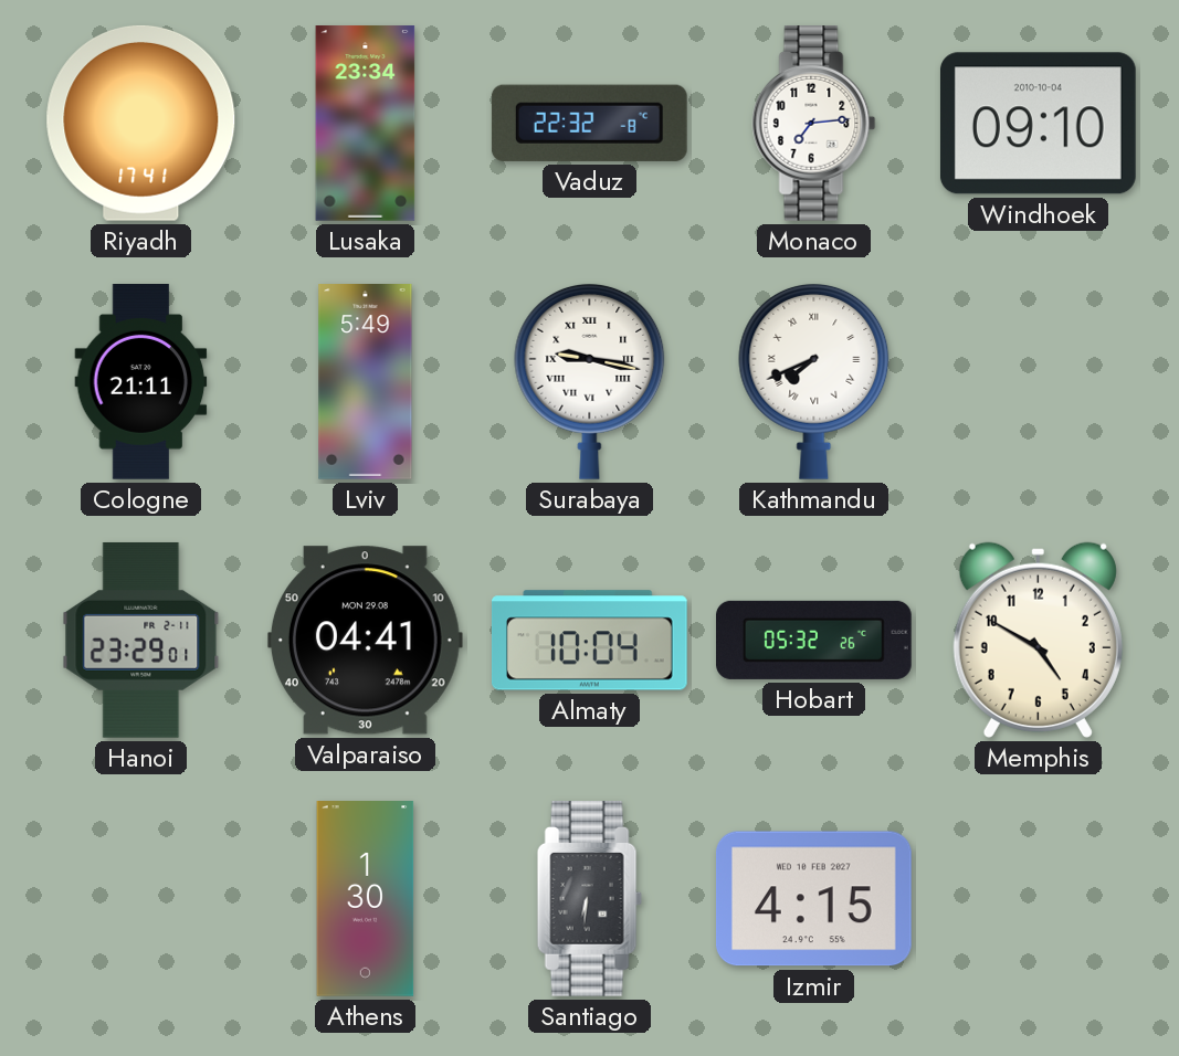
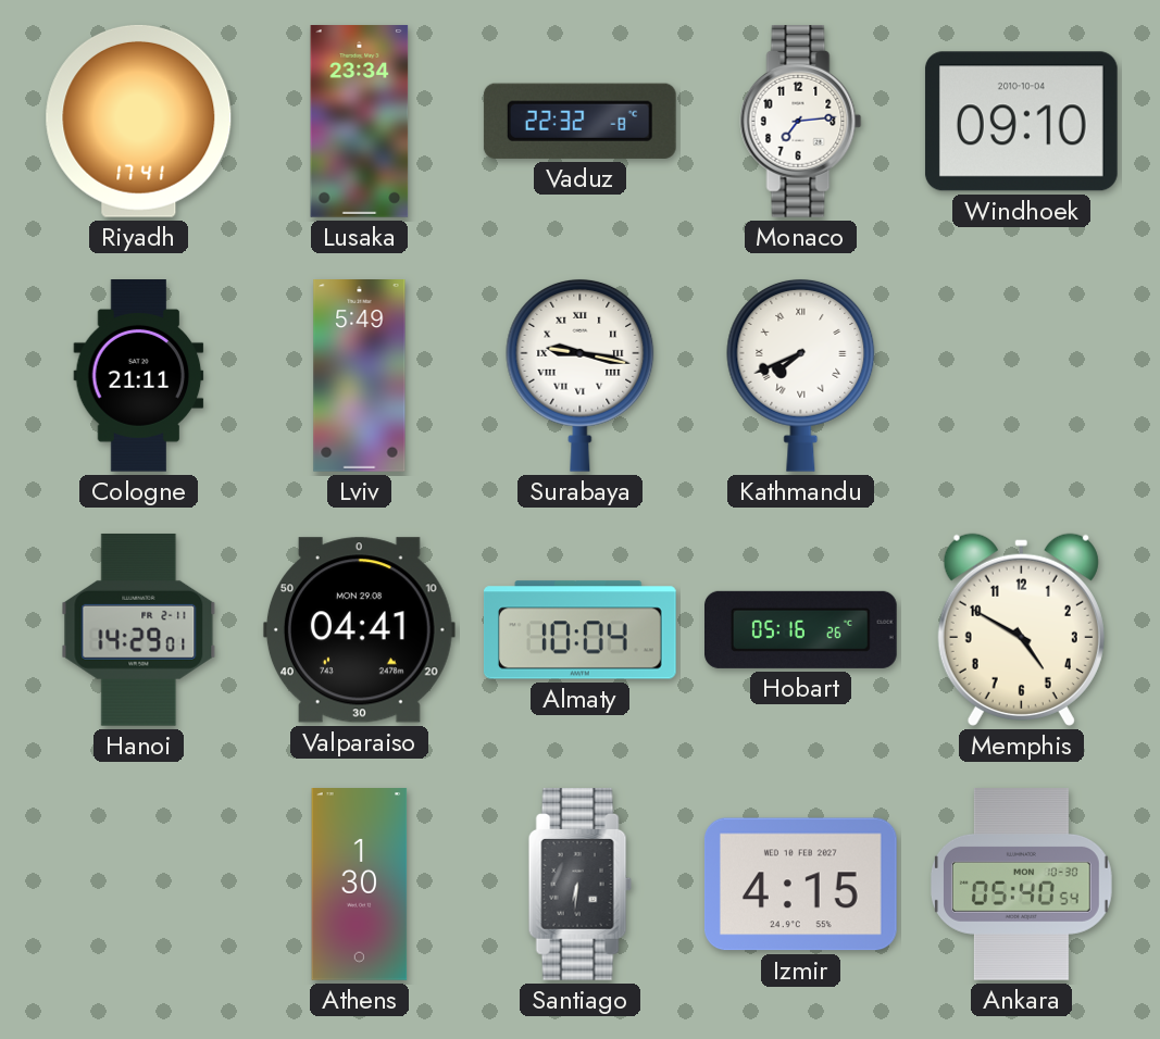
Hanoi: 23:29 -> 14:29
Hobart: 05:32 -> 05:16
Ankara: none -> 05:40
